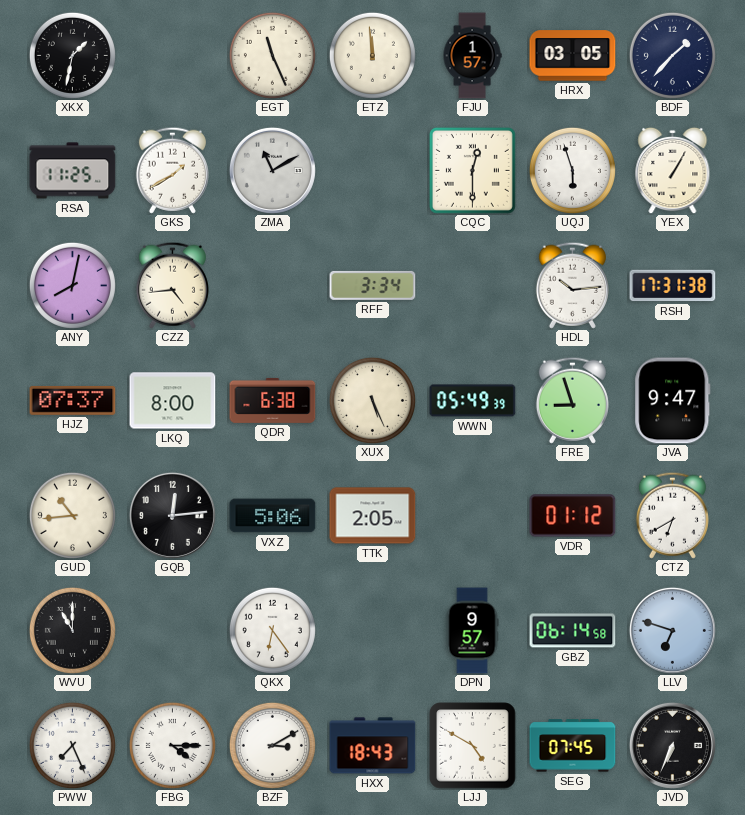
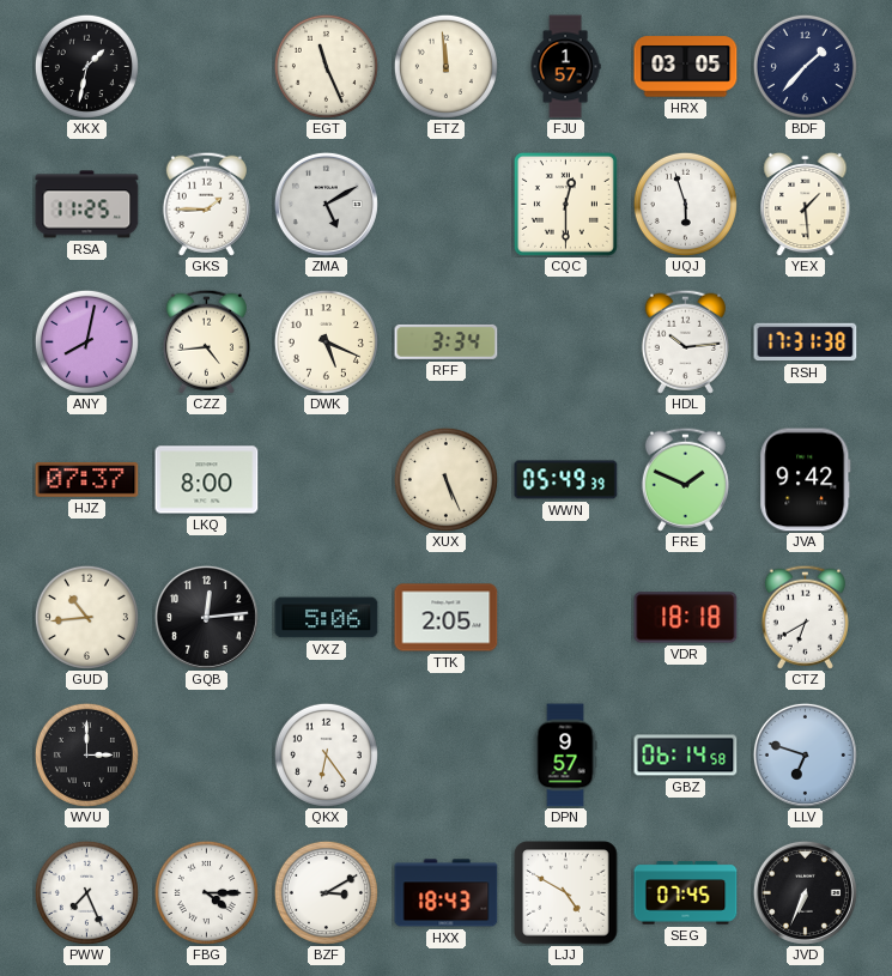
GKS: 1:40 -> 1:45
ZMA: 11:10 -> 5:10
YEX: 1:05 -> 1:29
DWK: none -> 5:19
QDR: 6:38 -> none
FRE: 8:57 -> 1:49
JVA: 9:47 -> 9:42
VDR: 01:12 -> 18:18
WVU: 11:00 -> 3:00
